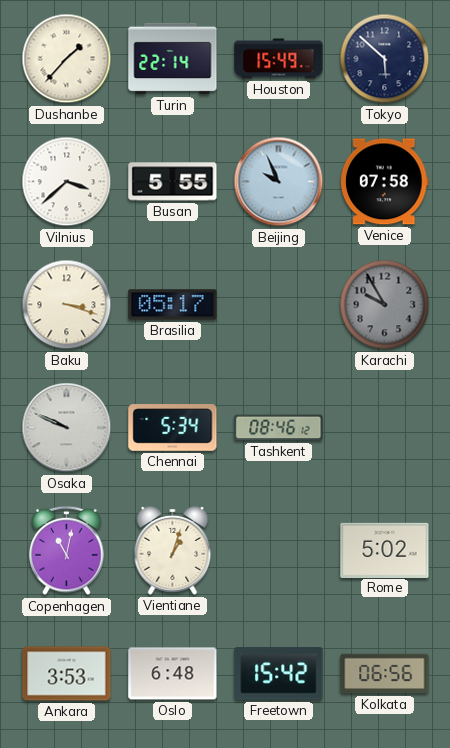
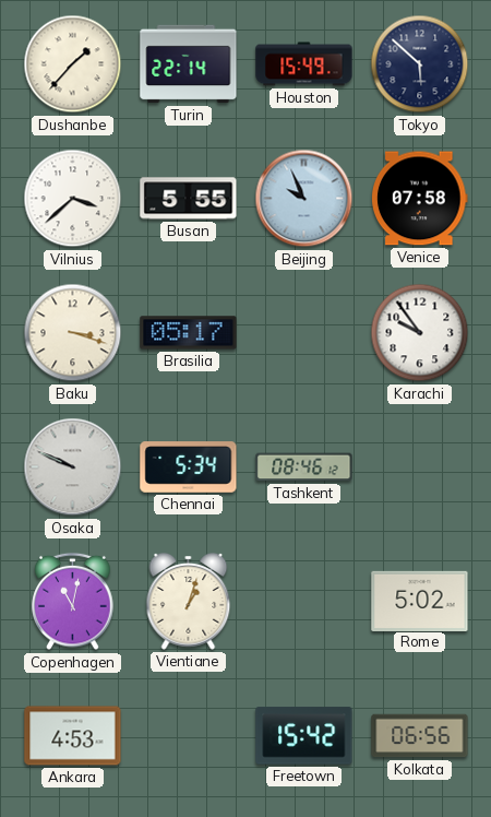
Karachi: 9:55 -> 9:54
Karachi dial: grey -> white
Ankara: 3:53 -> 4:53
Oslo: 6:48 -> none
